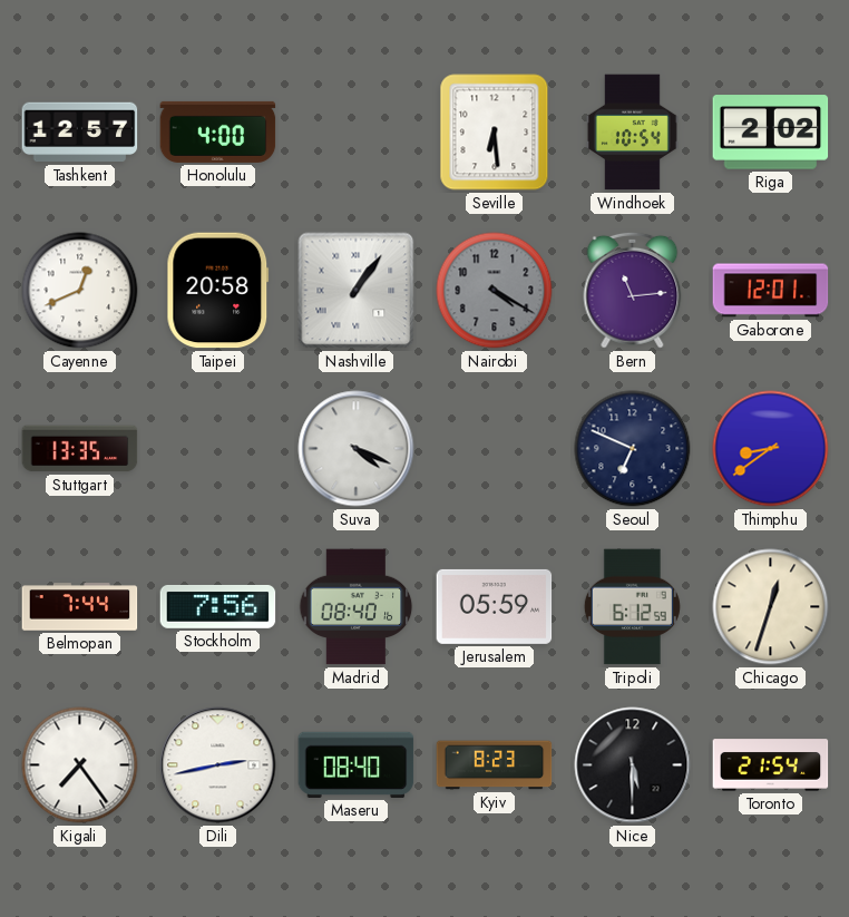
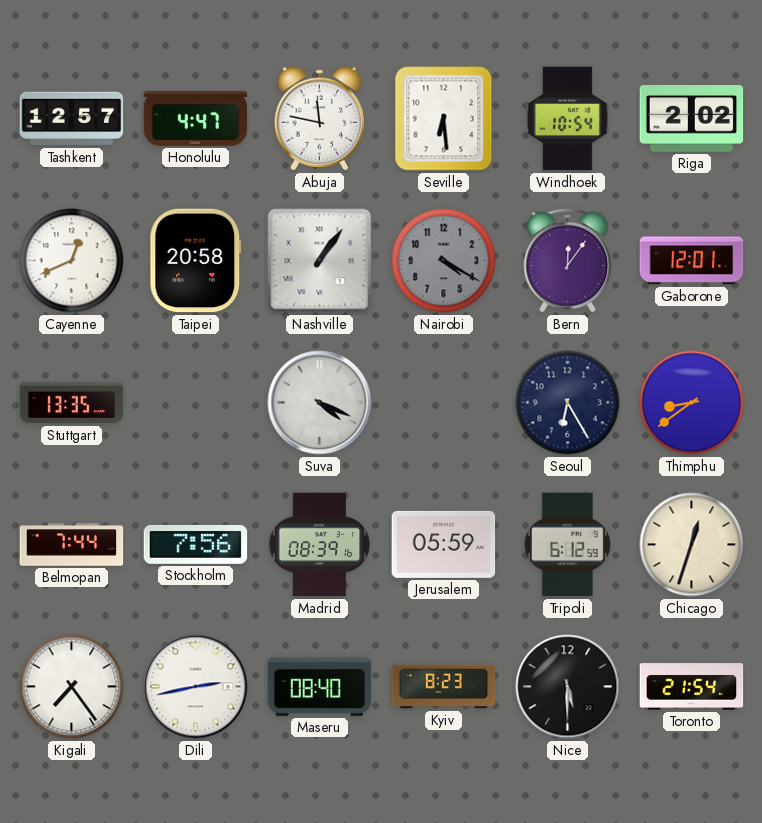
Honolulu: 4:00 -> 4:47
Abuja: none -> 11:47
Bern: 11:14 -> 12:06
Seoul: 6:49 -> 6:25
Madrid: 08:40 -> 08:39
